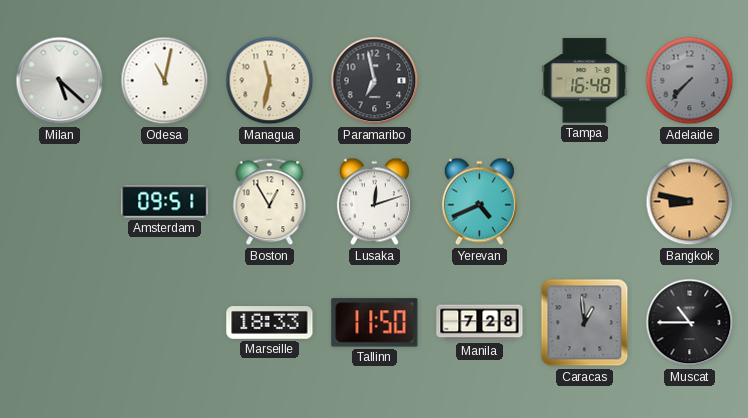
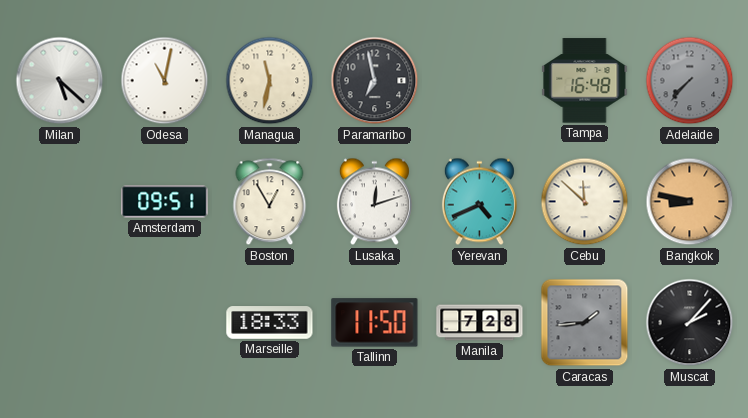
Cebu: none -> 11:52
Caracas: 12:59 -> 1:44
Muscat: 10:45 -> 2:07
